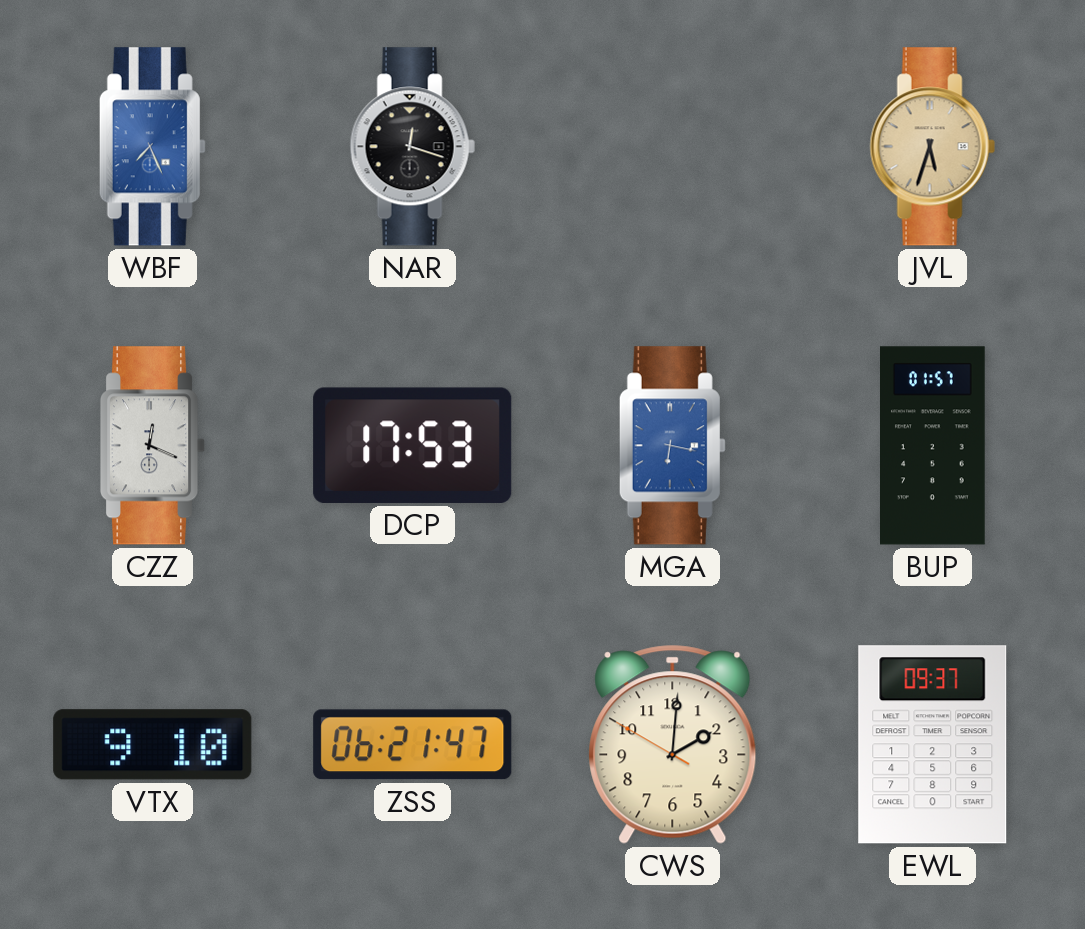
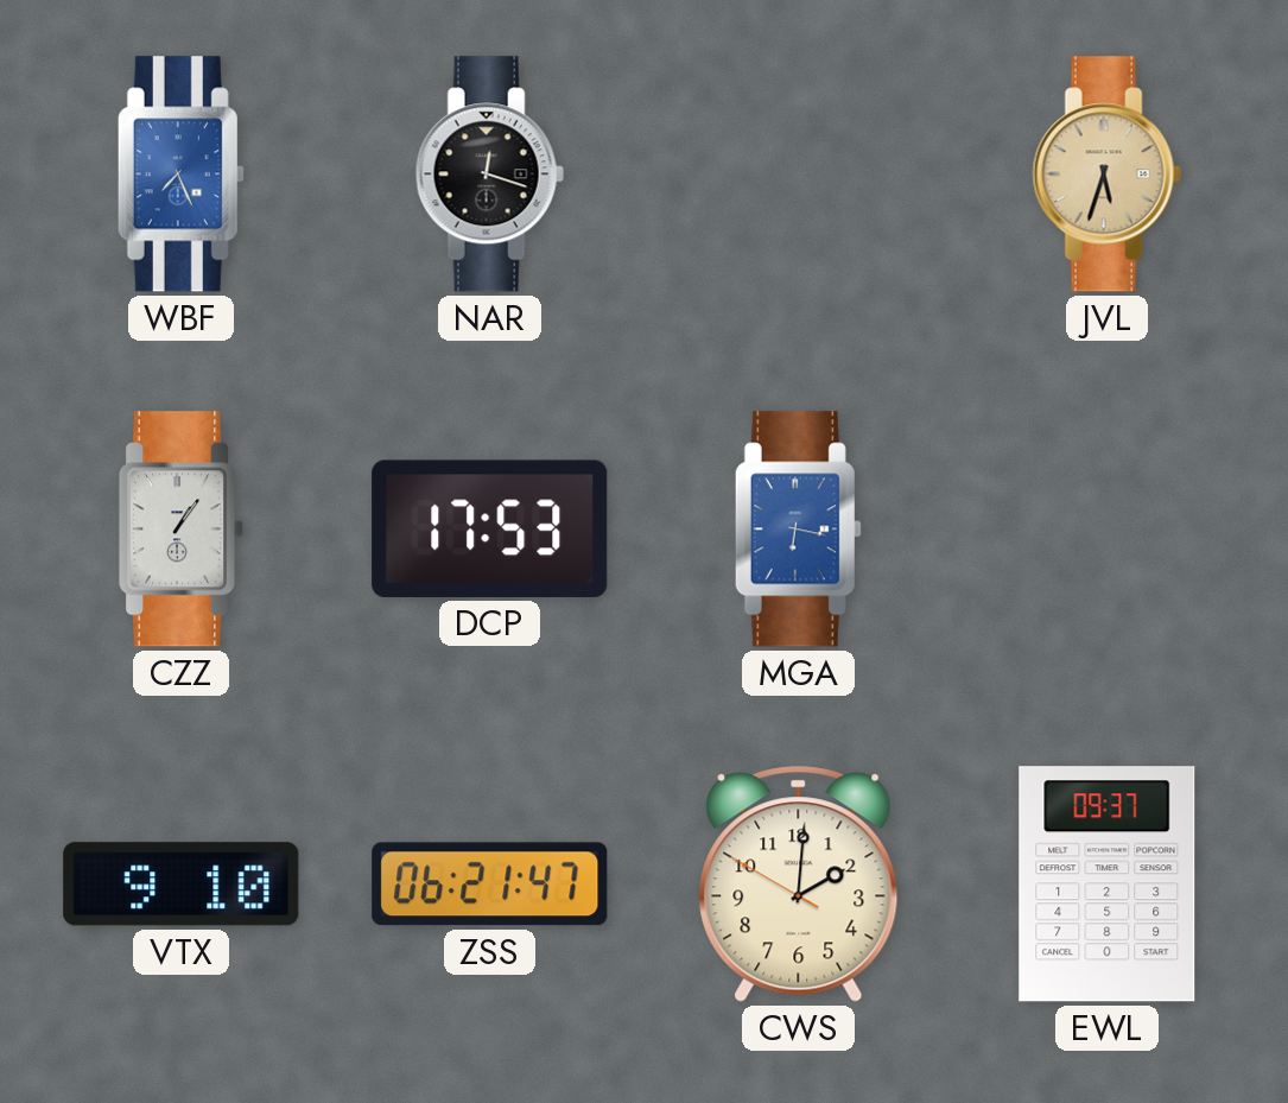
CZZ: 12:19 -> 1:06
BUP: 01:57 -> none
